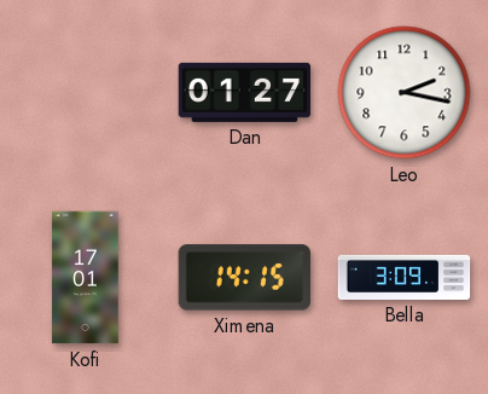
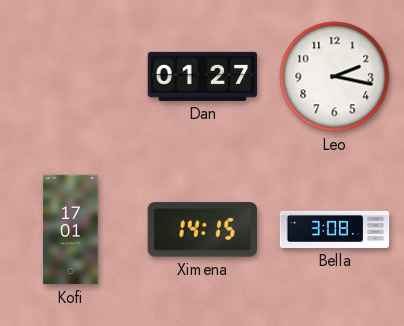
Bella: 3:09 -> 3:08
